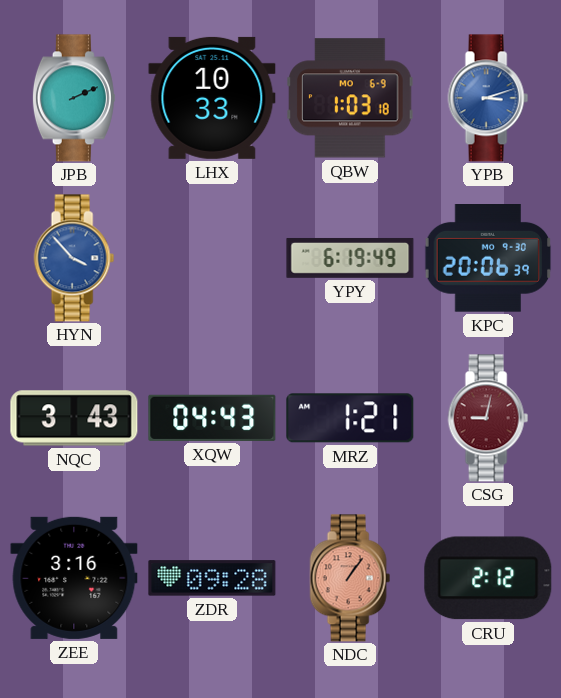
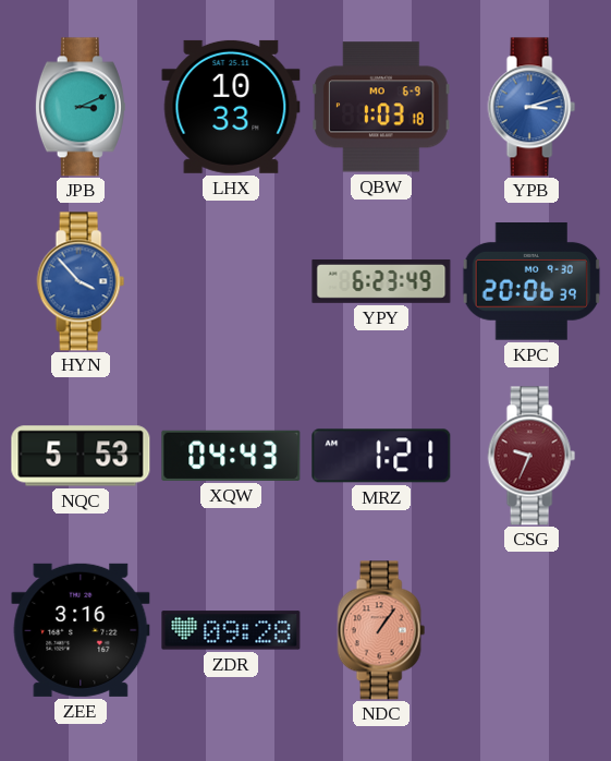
JPB: 2:11 -> 3:11
YPY: 6:19 -> 6:23
NQC: 3:43 -> 5:53
CSG: 9:02 -> 9:34
CRU: 2:12 -> none
